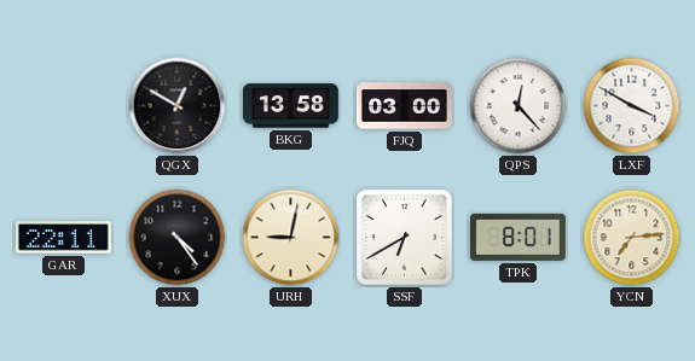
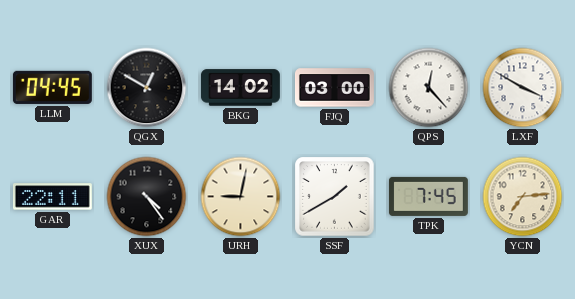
LLM: none -> 04:45
BKG: 13:58 -> 14:02
SSF: 6:40 -> 1:40
TPK: 8:01 -> 7:45
